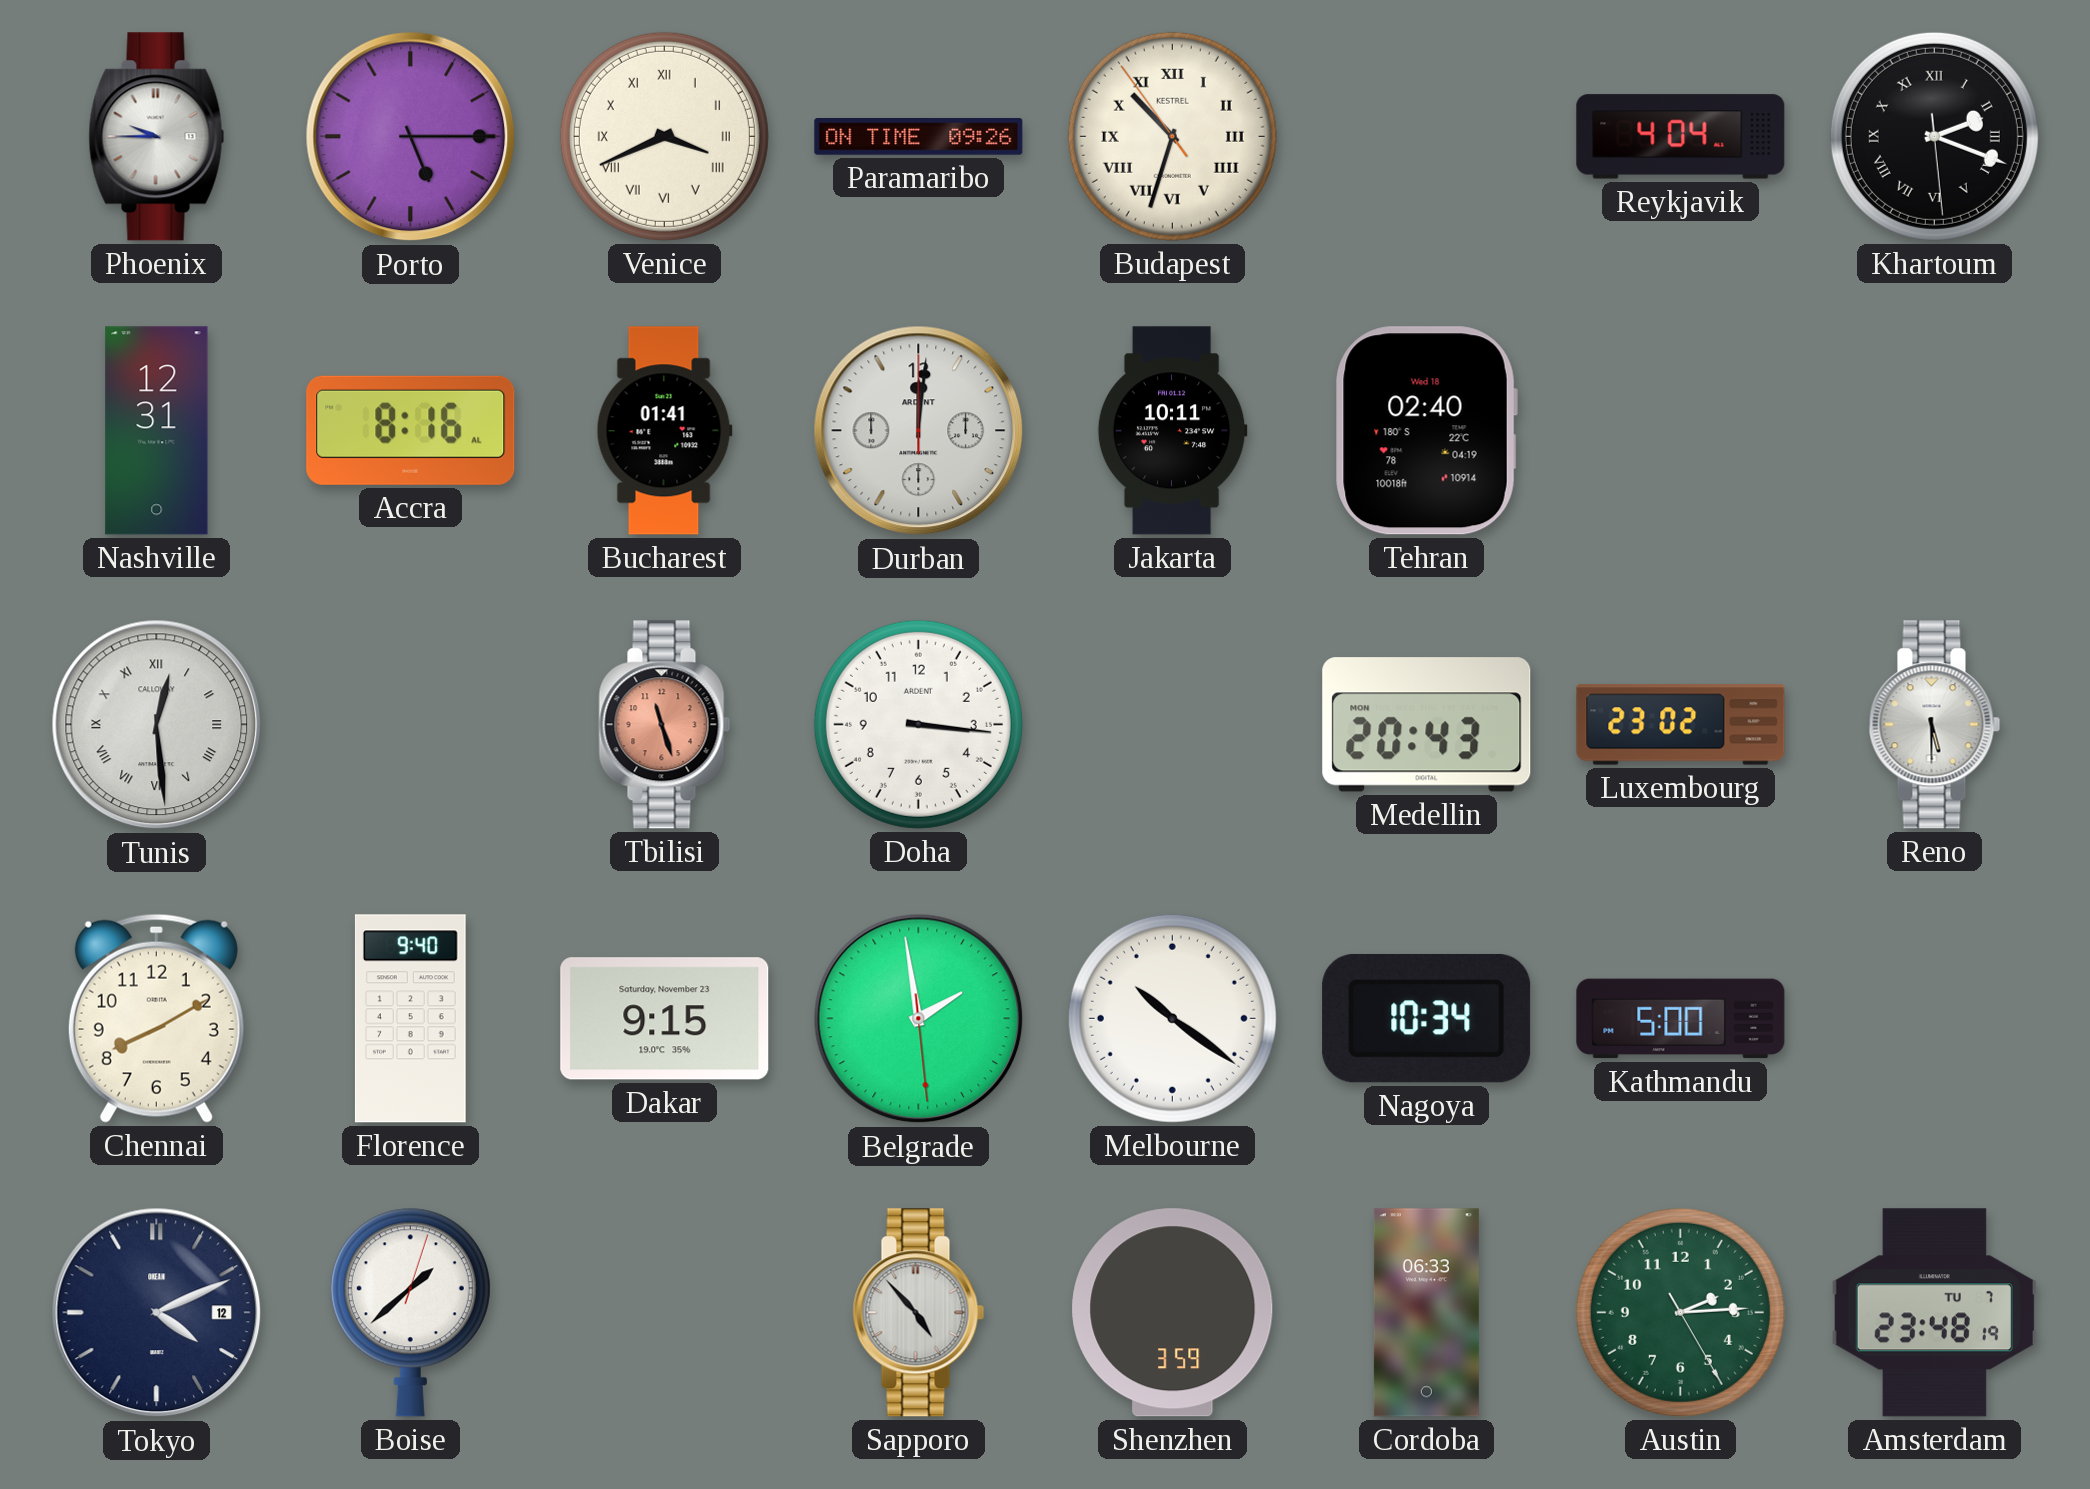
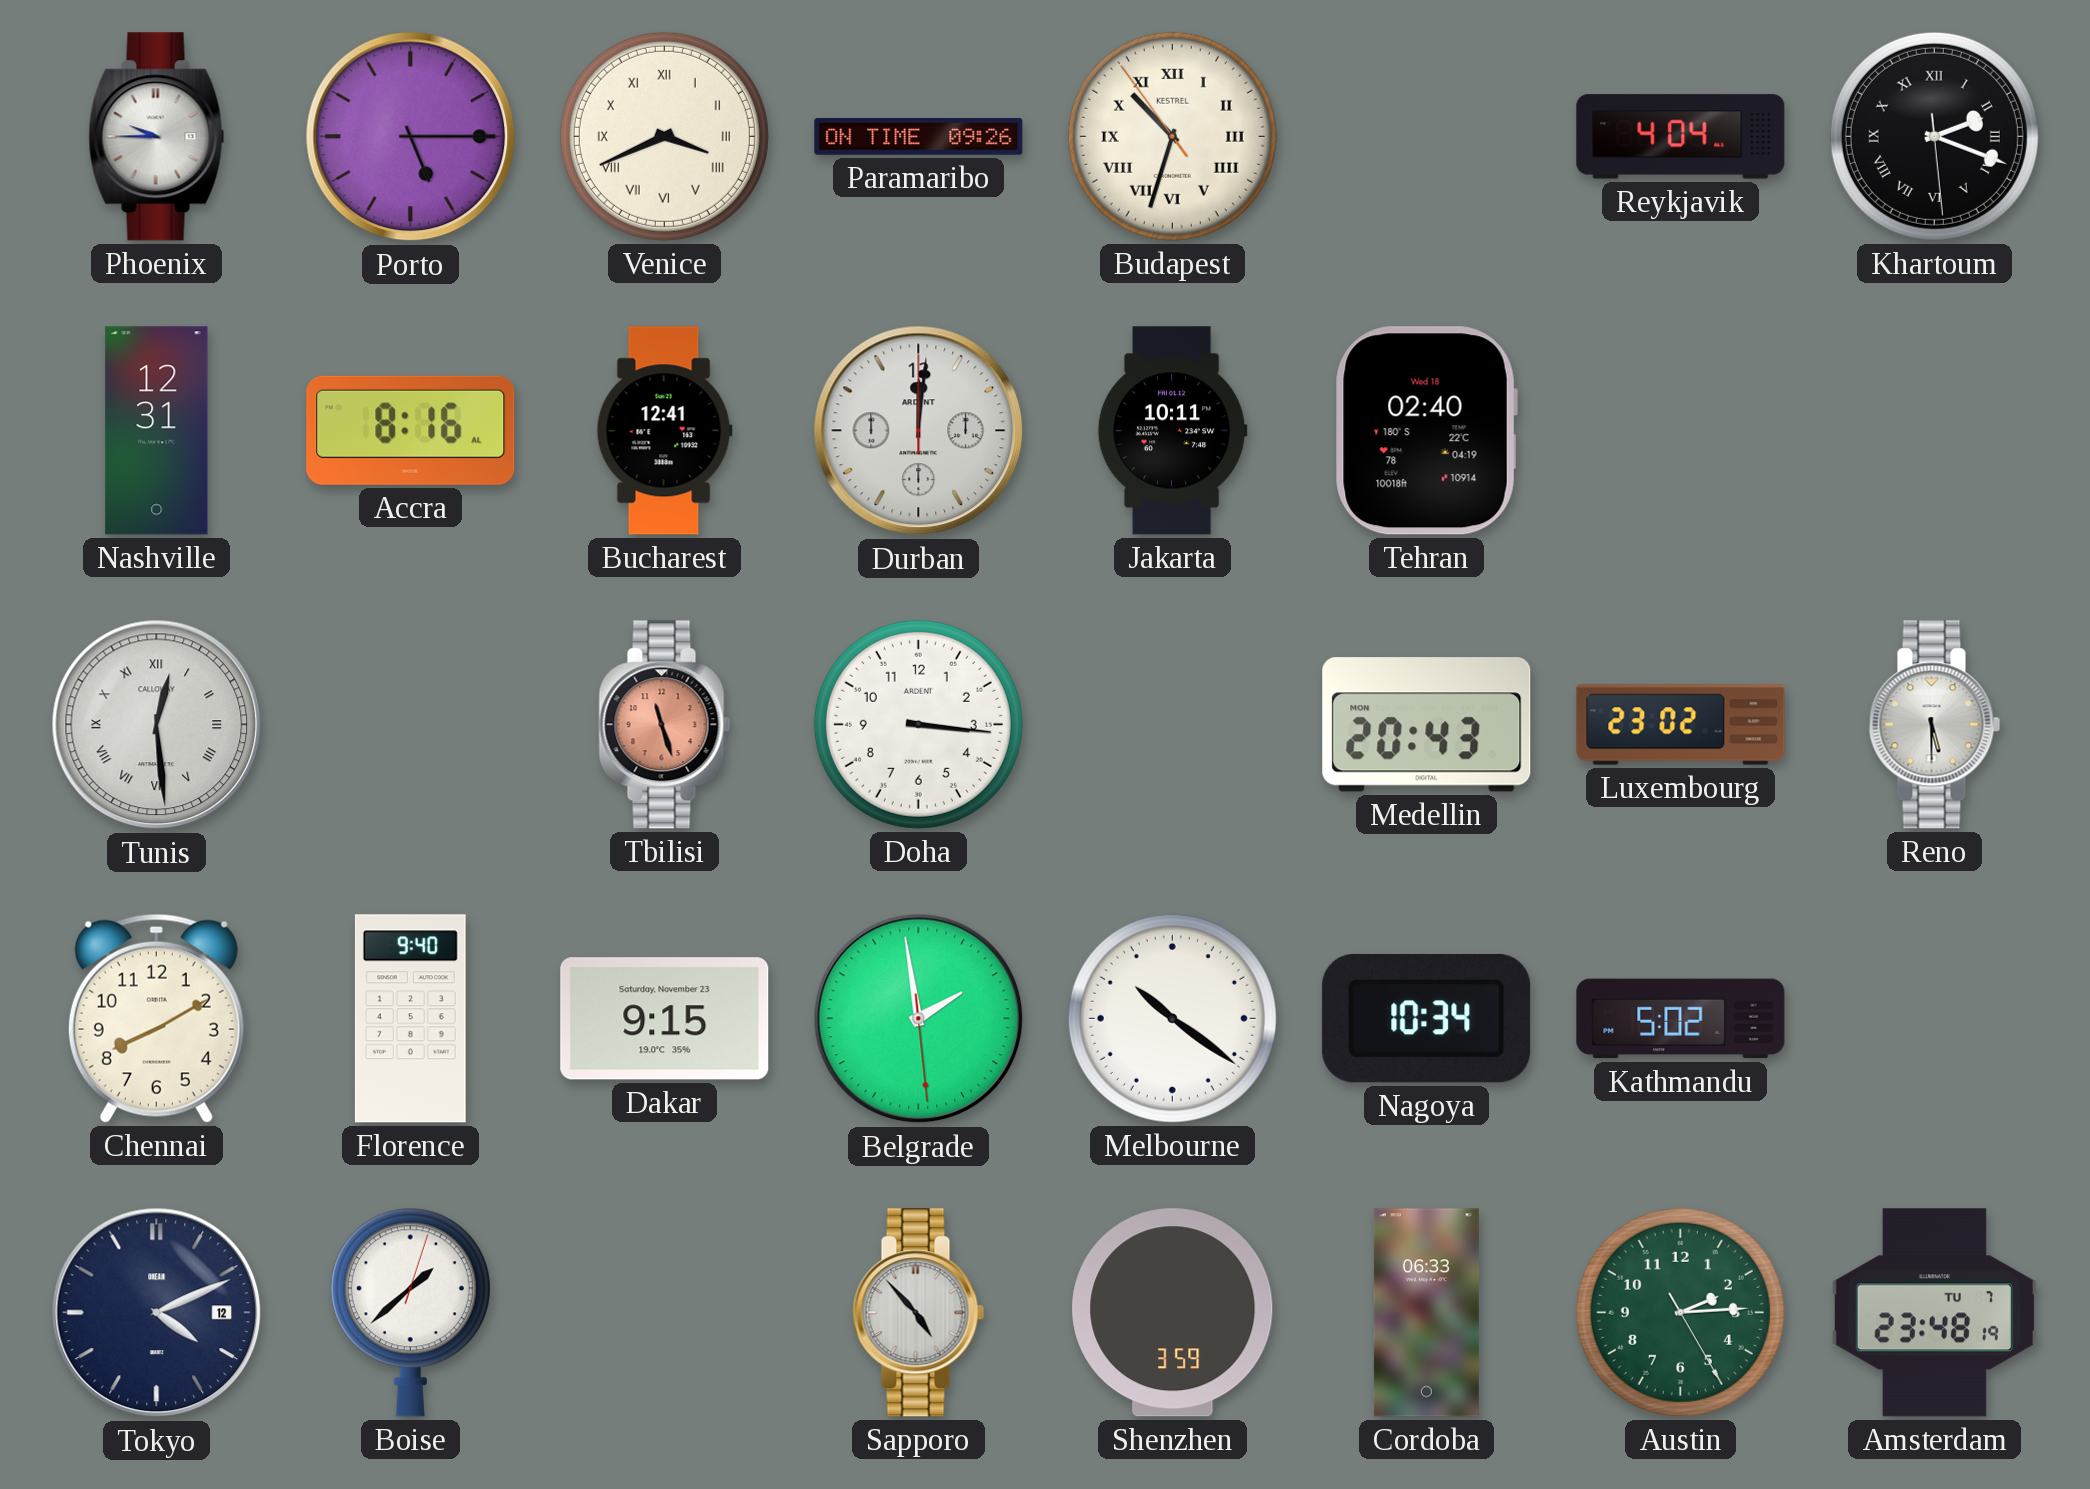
Bucharest: 01:41 -> 12:41
Kathmandu: 5:00 -> 5:02
